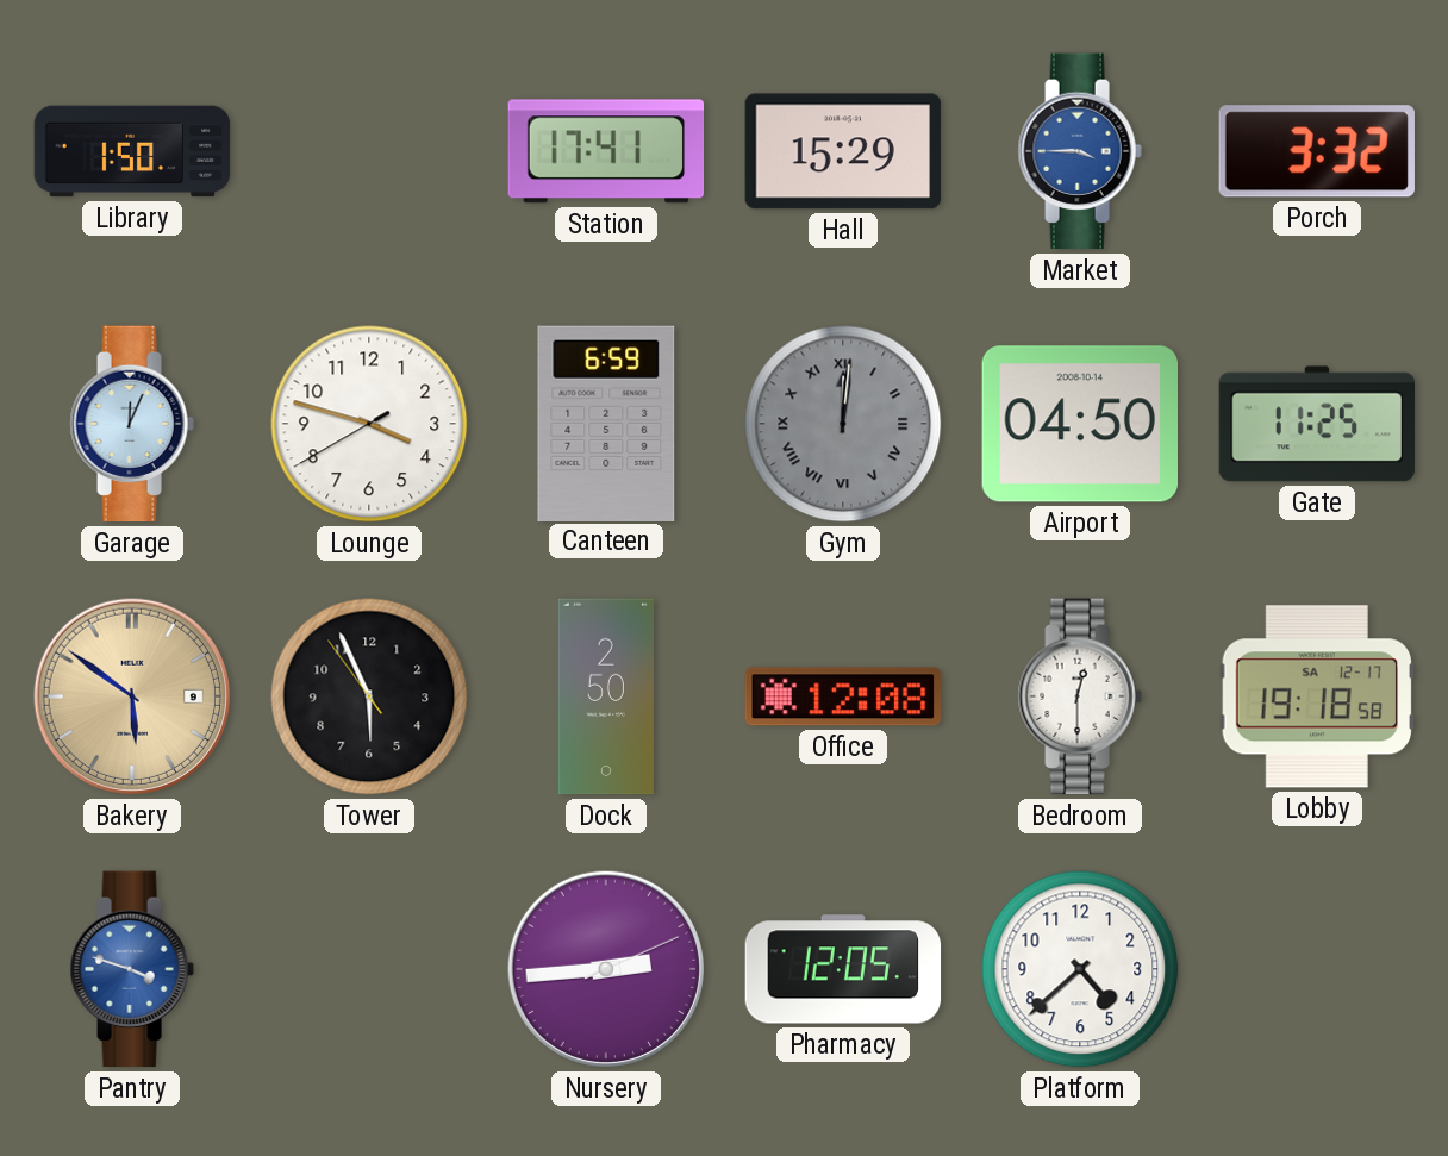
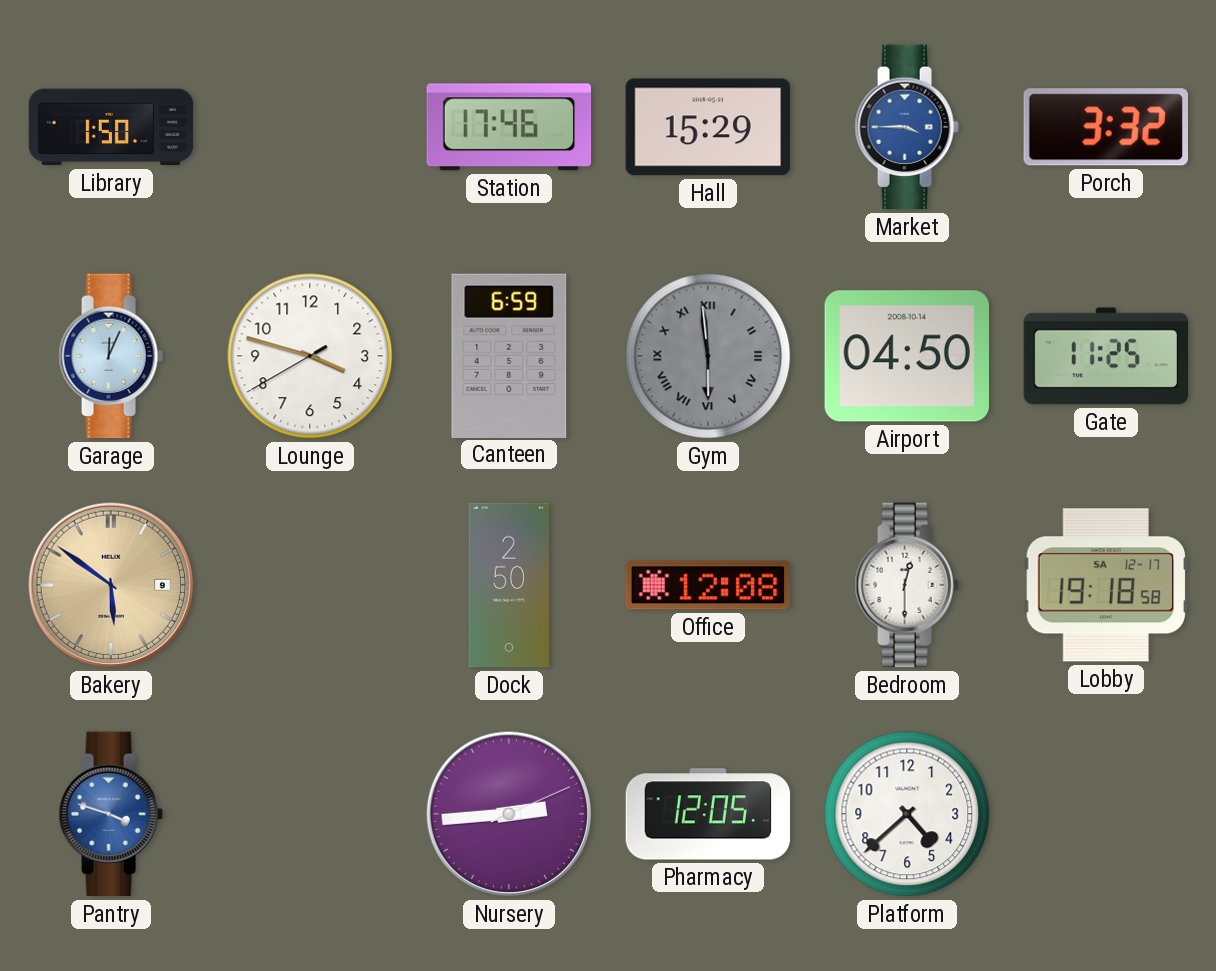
Station: 17:41 -> 17:46
Gym: 12:01 -> 5:59
Tower: 5:55 -> none
